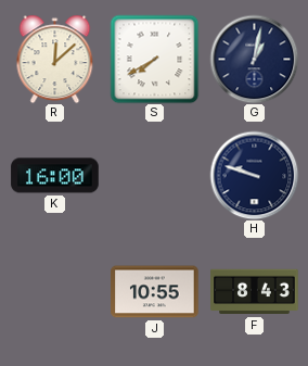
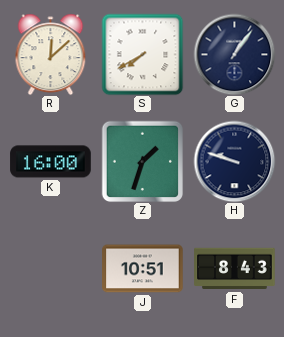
G: 1:02 -> 1:06
Z: none -> 1:33
J: 10:55 -> 10:51
